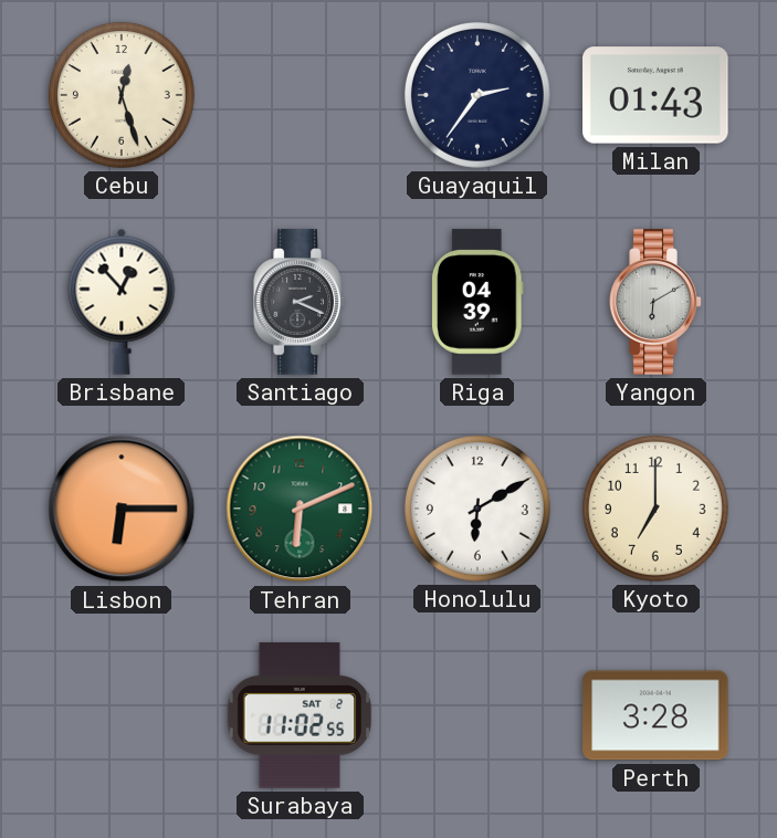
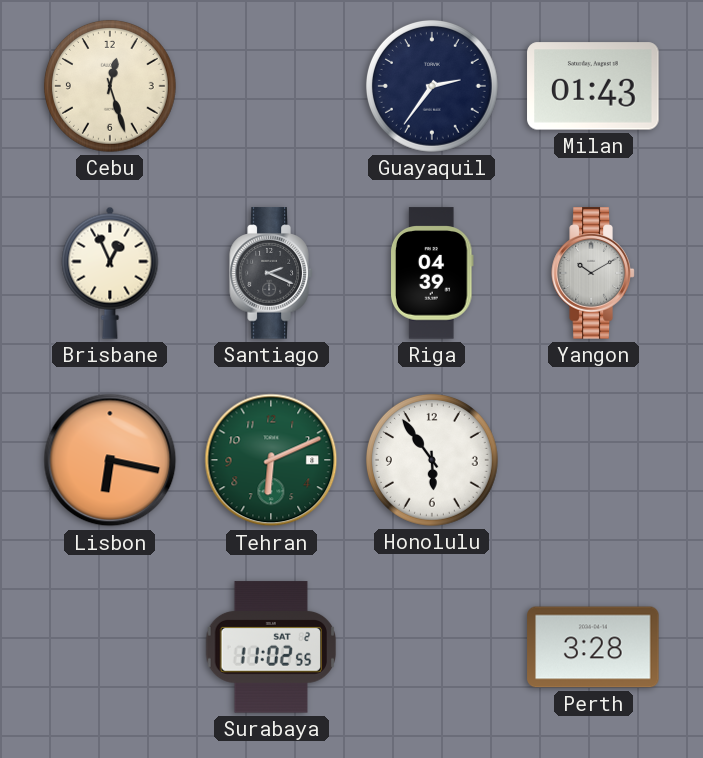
Brisbane: 12:53 -> 12:56
Yangon: 6:10 -> 10:10
Lisbon: 6:15 -> 6:17
Honolulu: 6:10 -> 5:54
Kyoto: 7:00 -> none
